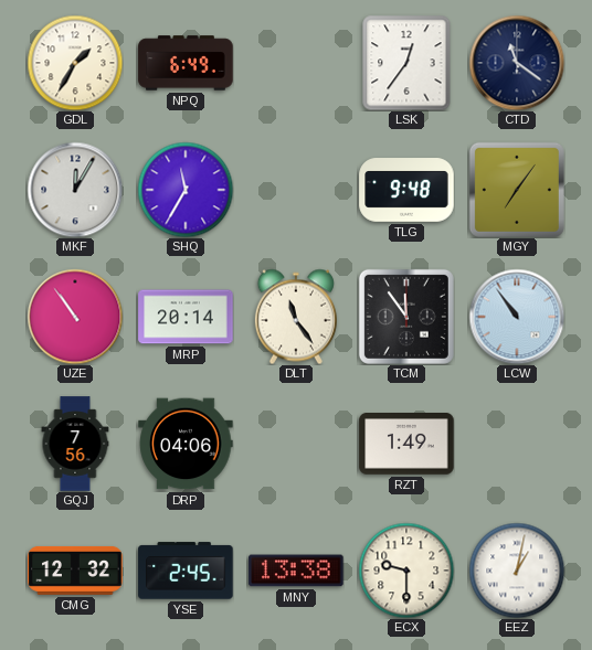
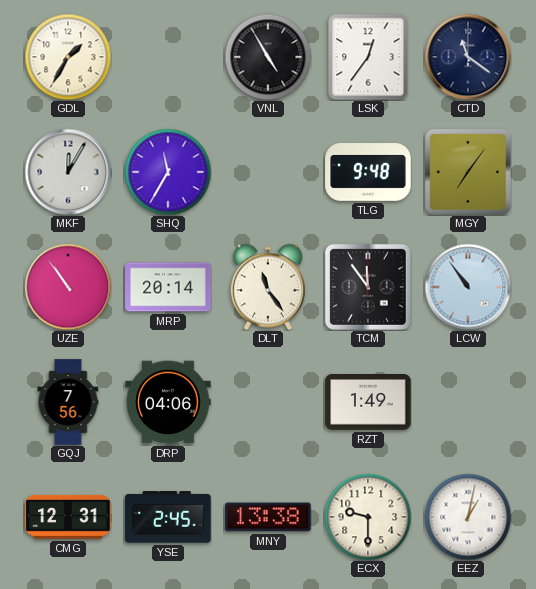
NPQ: 6:49 -> none
VNL: none -> 4:55
CMG: 12:32 -> 12:31
